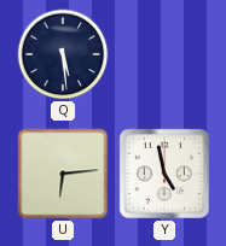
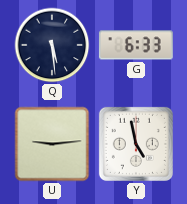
G: none -> 6:33
U: 6:14 -> 9:14
